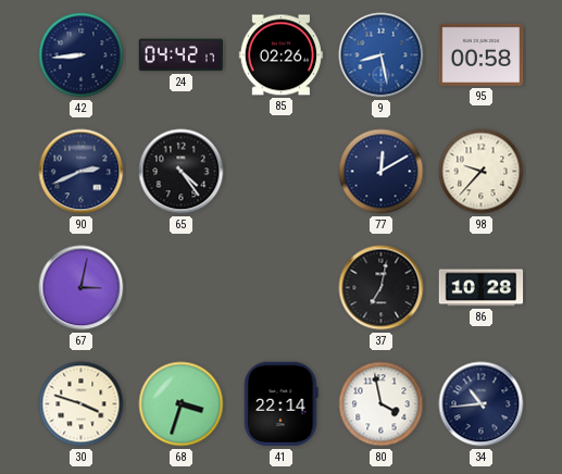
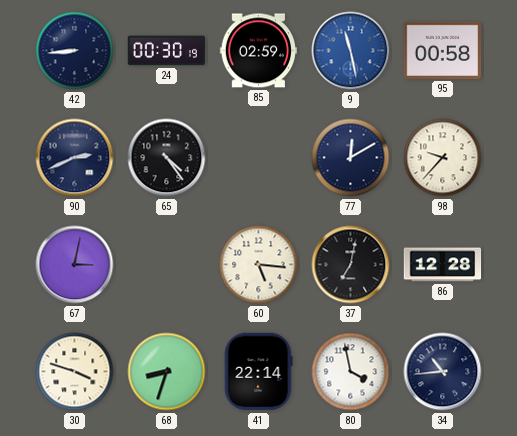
24: 04:42 -> 00:30
85: 02:26 -> 02:59
9: 8:28 -> 11:28
60: none -> 5:16
86: 10:28 -> 12:28
68: 3:33 -> 8:33
